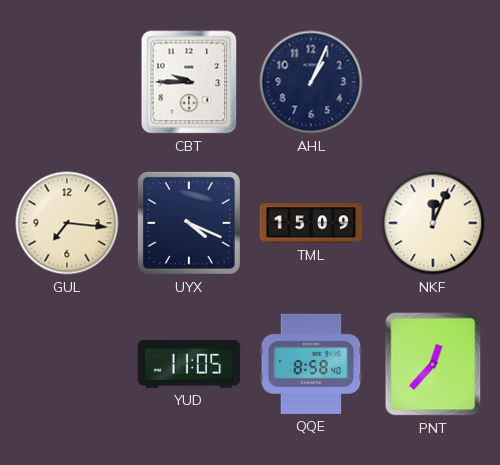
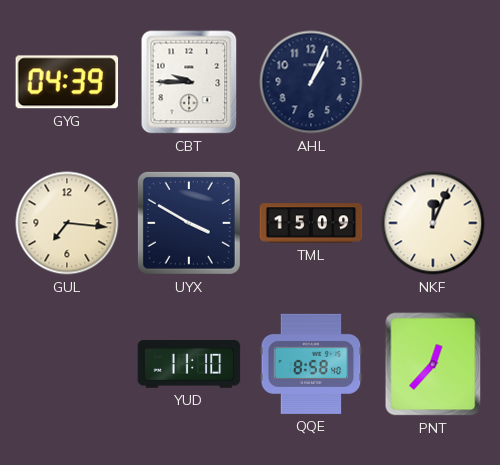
GYG: none -> 04:39
UYX: 4:19 -> 3:50
YUD: 11:05 -> 11:10
